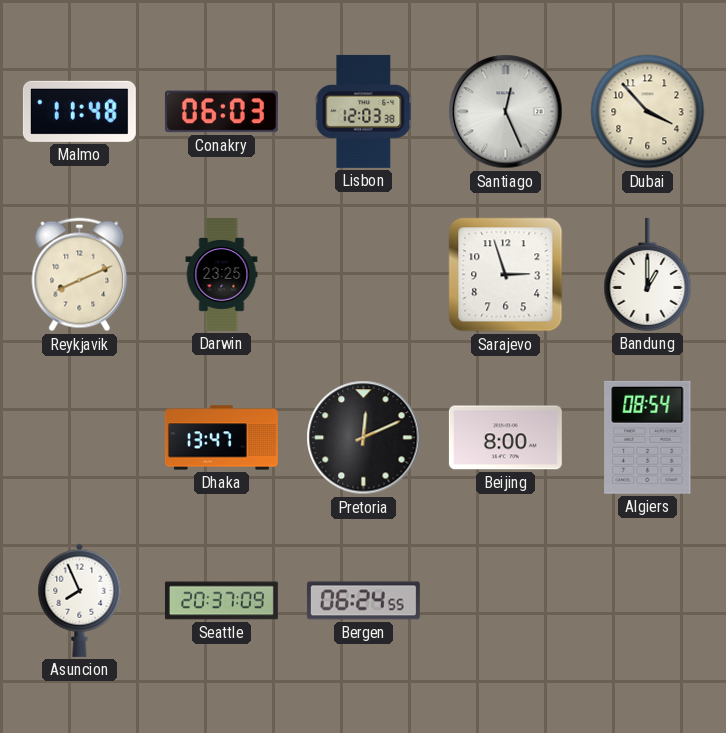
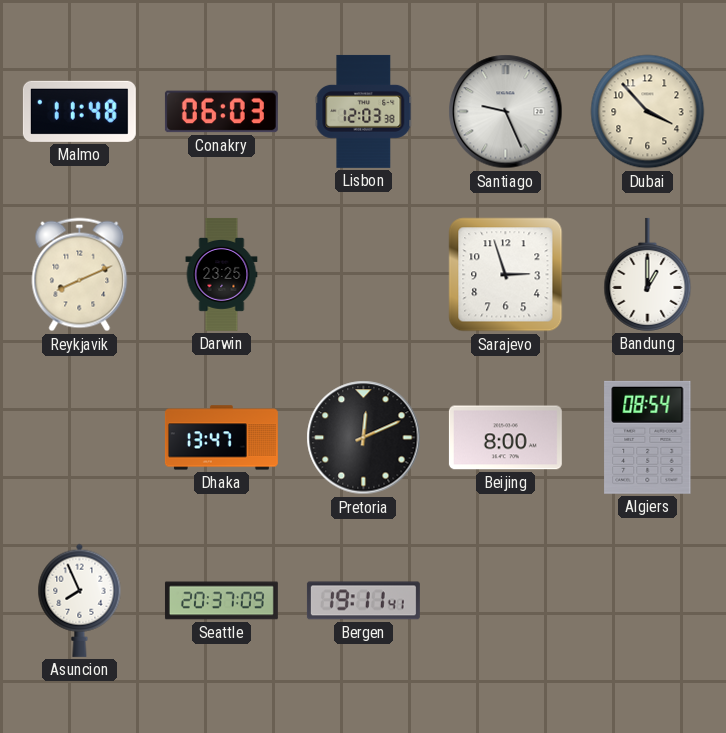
Santiago: 12:26 -> 9:26
Bergen: 06:24 -> 19:11
